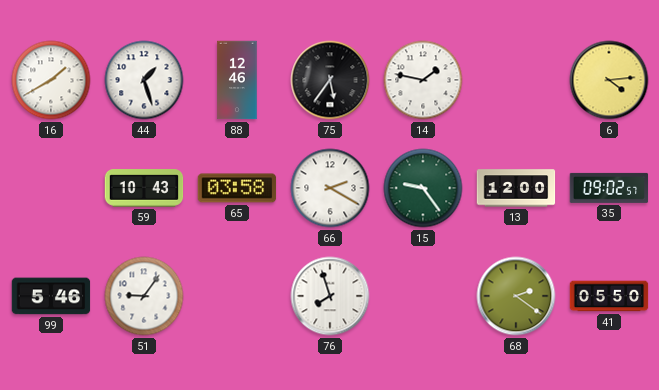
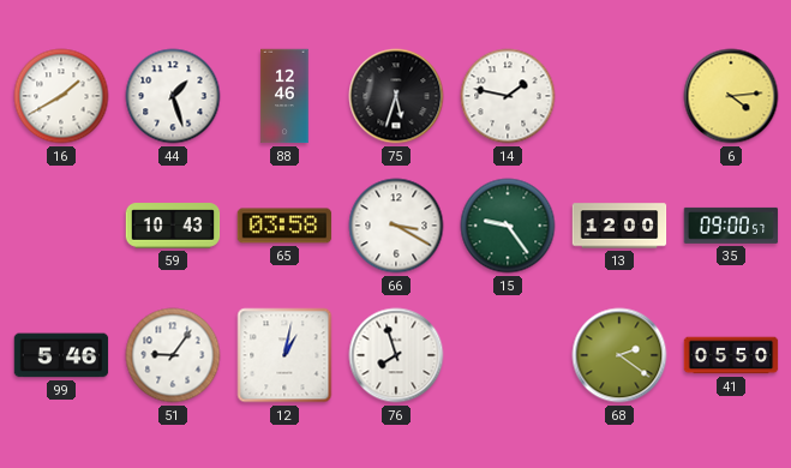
75: 5:36 -> 5:33
66: 2:20 -> 3:20
35: 09:02 -> 09:00
12: none -> 1:02
